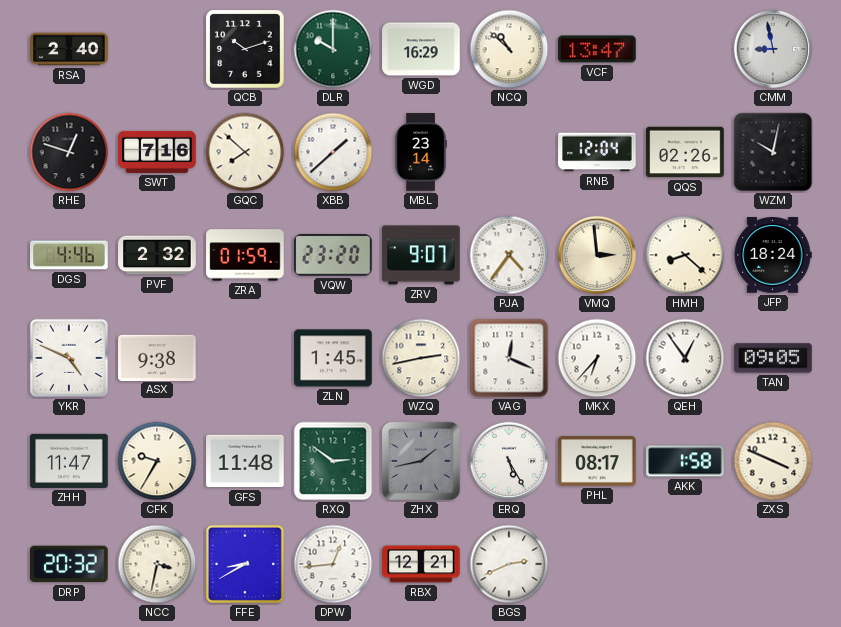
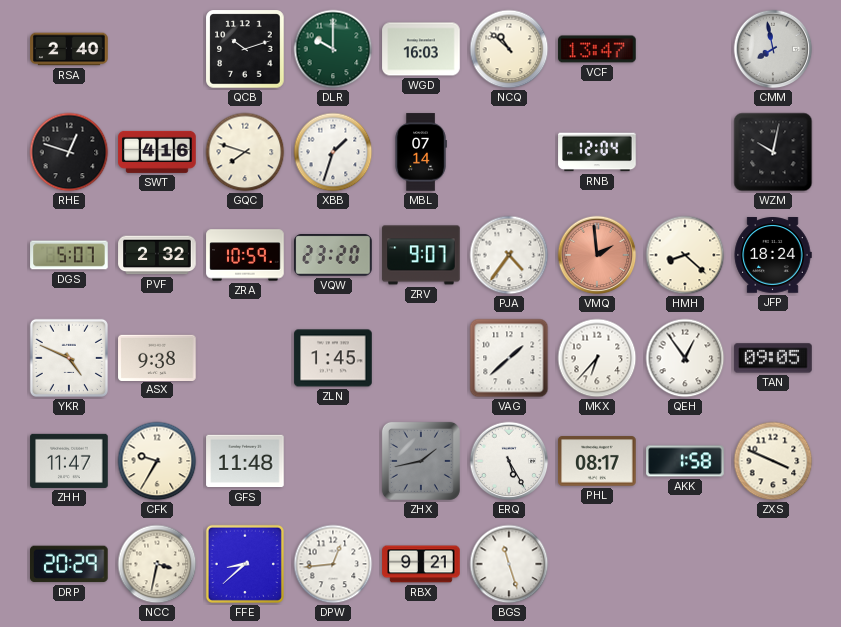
WGD: 16:29 -> 16:03
CMM: 8:58 -> 7:58
SWT: 7:16 -> 4:16
GQC: 7:52 -> 7:48
XBB: 1:38 -> 1:33
MBL: 23:14 -> 07:14
QQS: 02:26 -> none
DGS: 4:46 -> 5:07
ZRA: 01:59 -> 10:59
VMQ: 2:59 -> 1:59
VMQ dial: cream -> salmon
WZQ: 2:43 -> none
VAG: 12:19 -> 1:38
RXQ: 2:51 -> none
DRP: 20:32 -> 20:29
FFE: 8:40 -> 8:38
RBX: 12:21 -> 9:21
BGS: 2:41 -> 11:27
